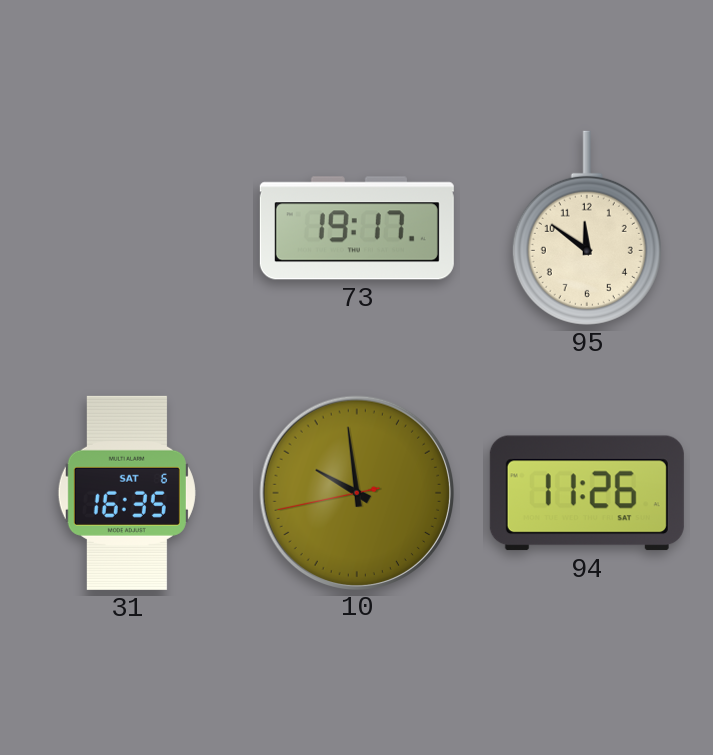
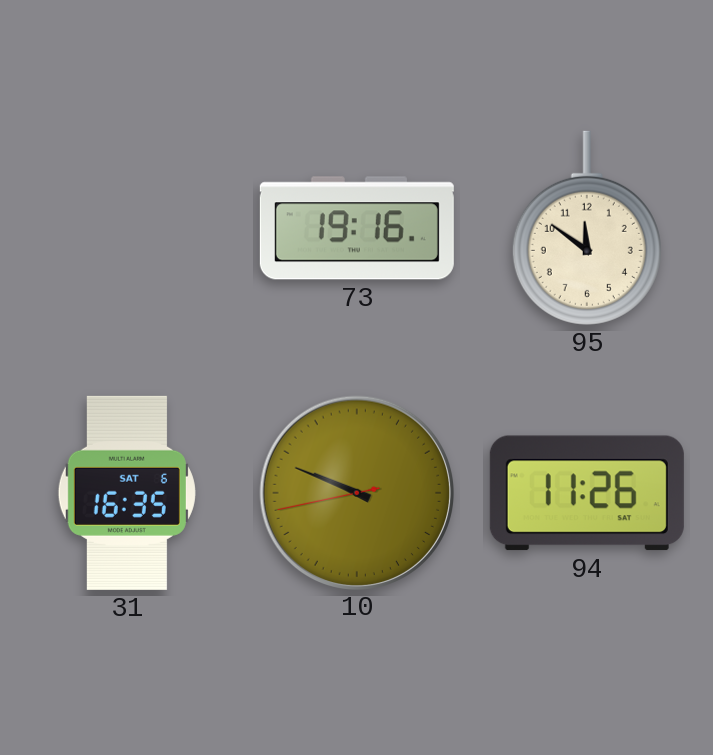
73: 19:17 -> 19:16
10: 9:58 -> 9:48
